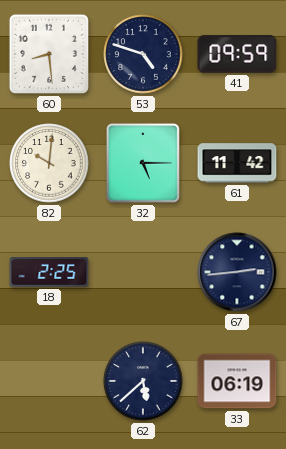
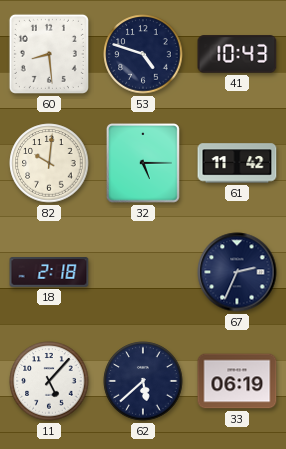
41: 09:59 -> 10:43
18: 2:25 -> 2:18
67: 2:44 -> 2:34
11: none -> 5:07
